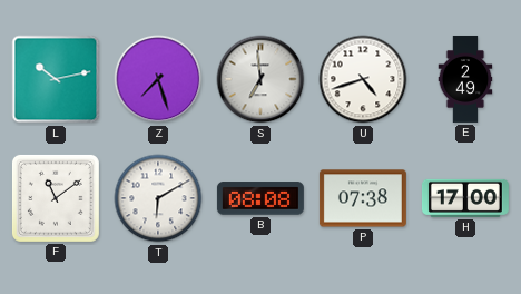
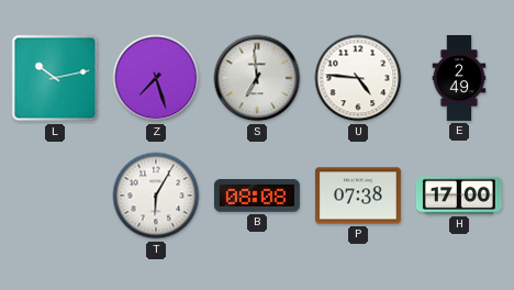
U: 4:42 -> 4:46
F: 11:09 -> none
T: 6:10 -> 6:05
